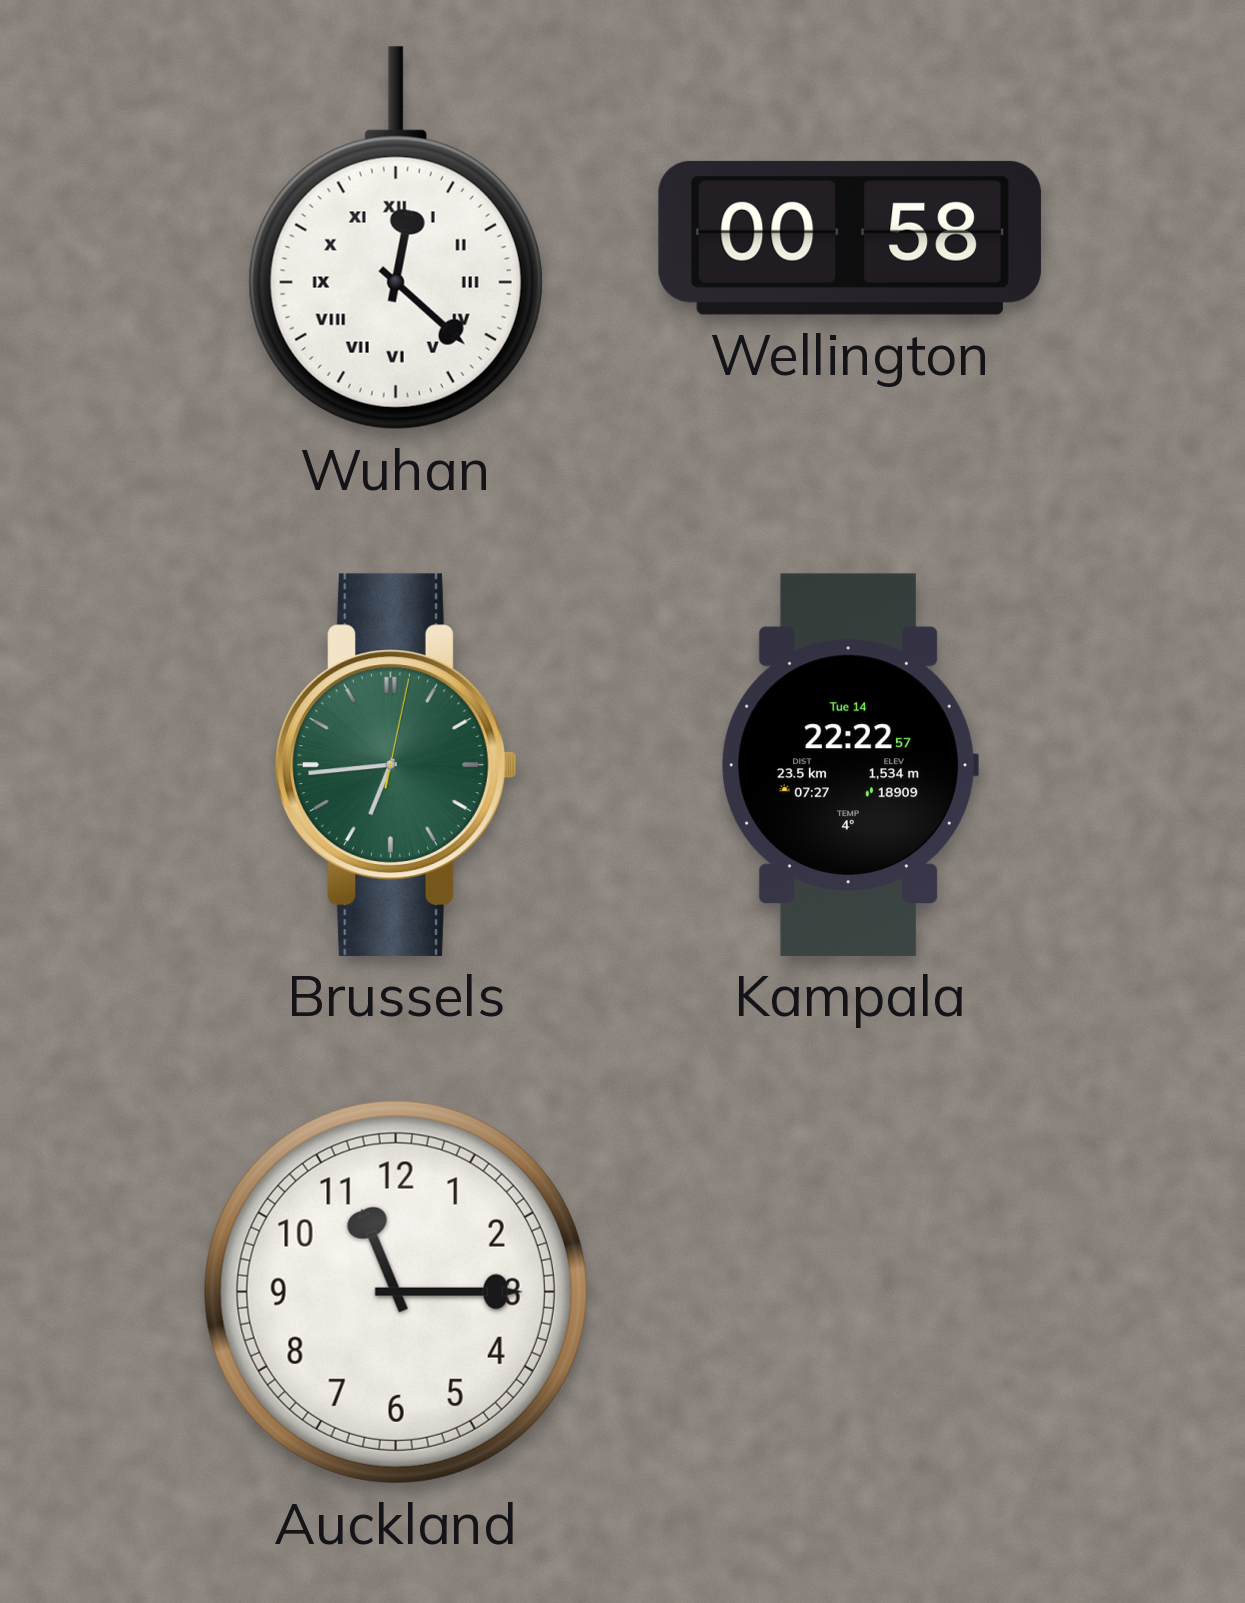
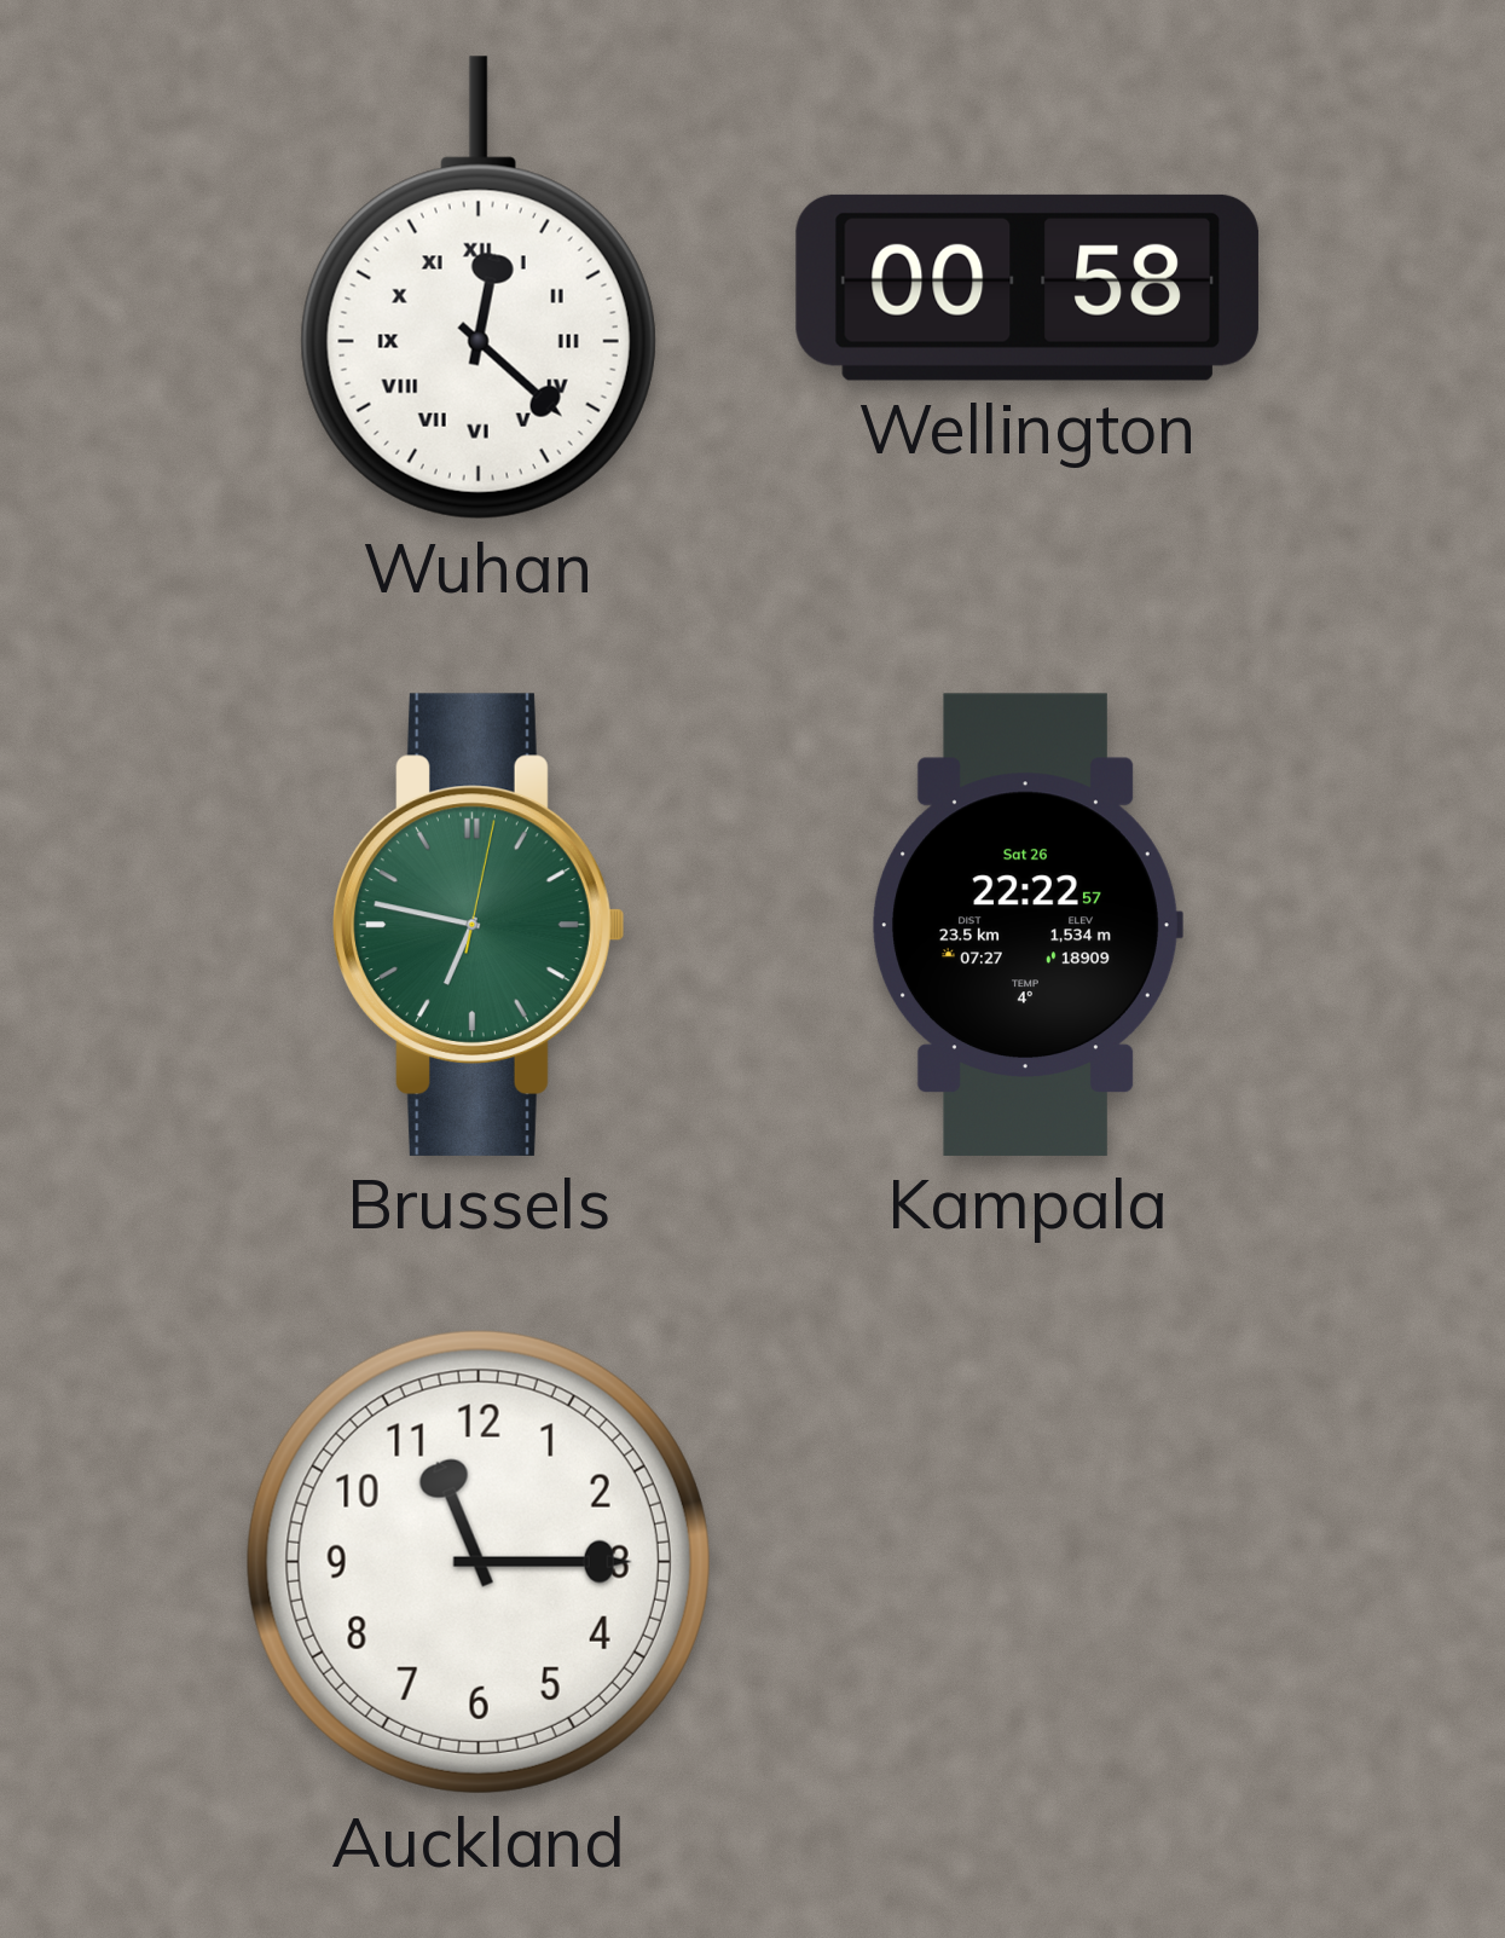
Brussels: 6:44 -> 6:47
Kampala date: Tue 14 -> Sat 26
